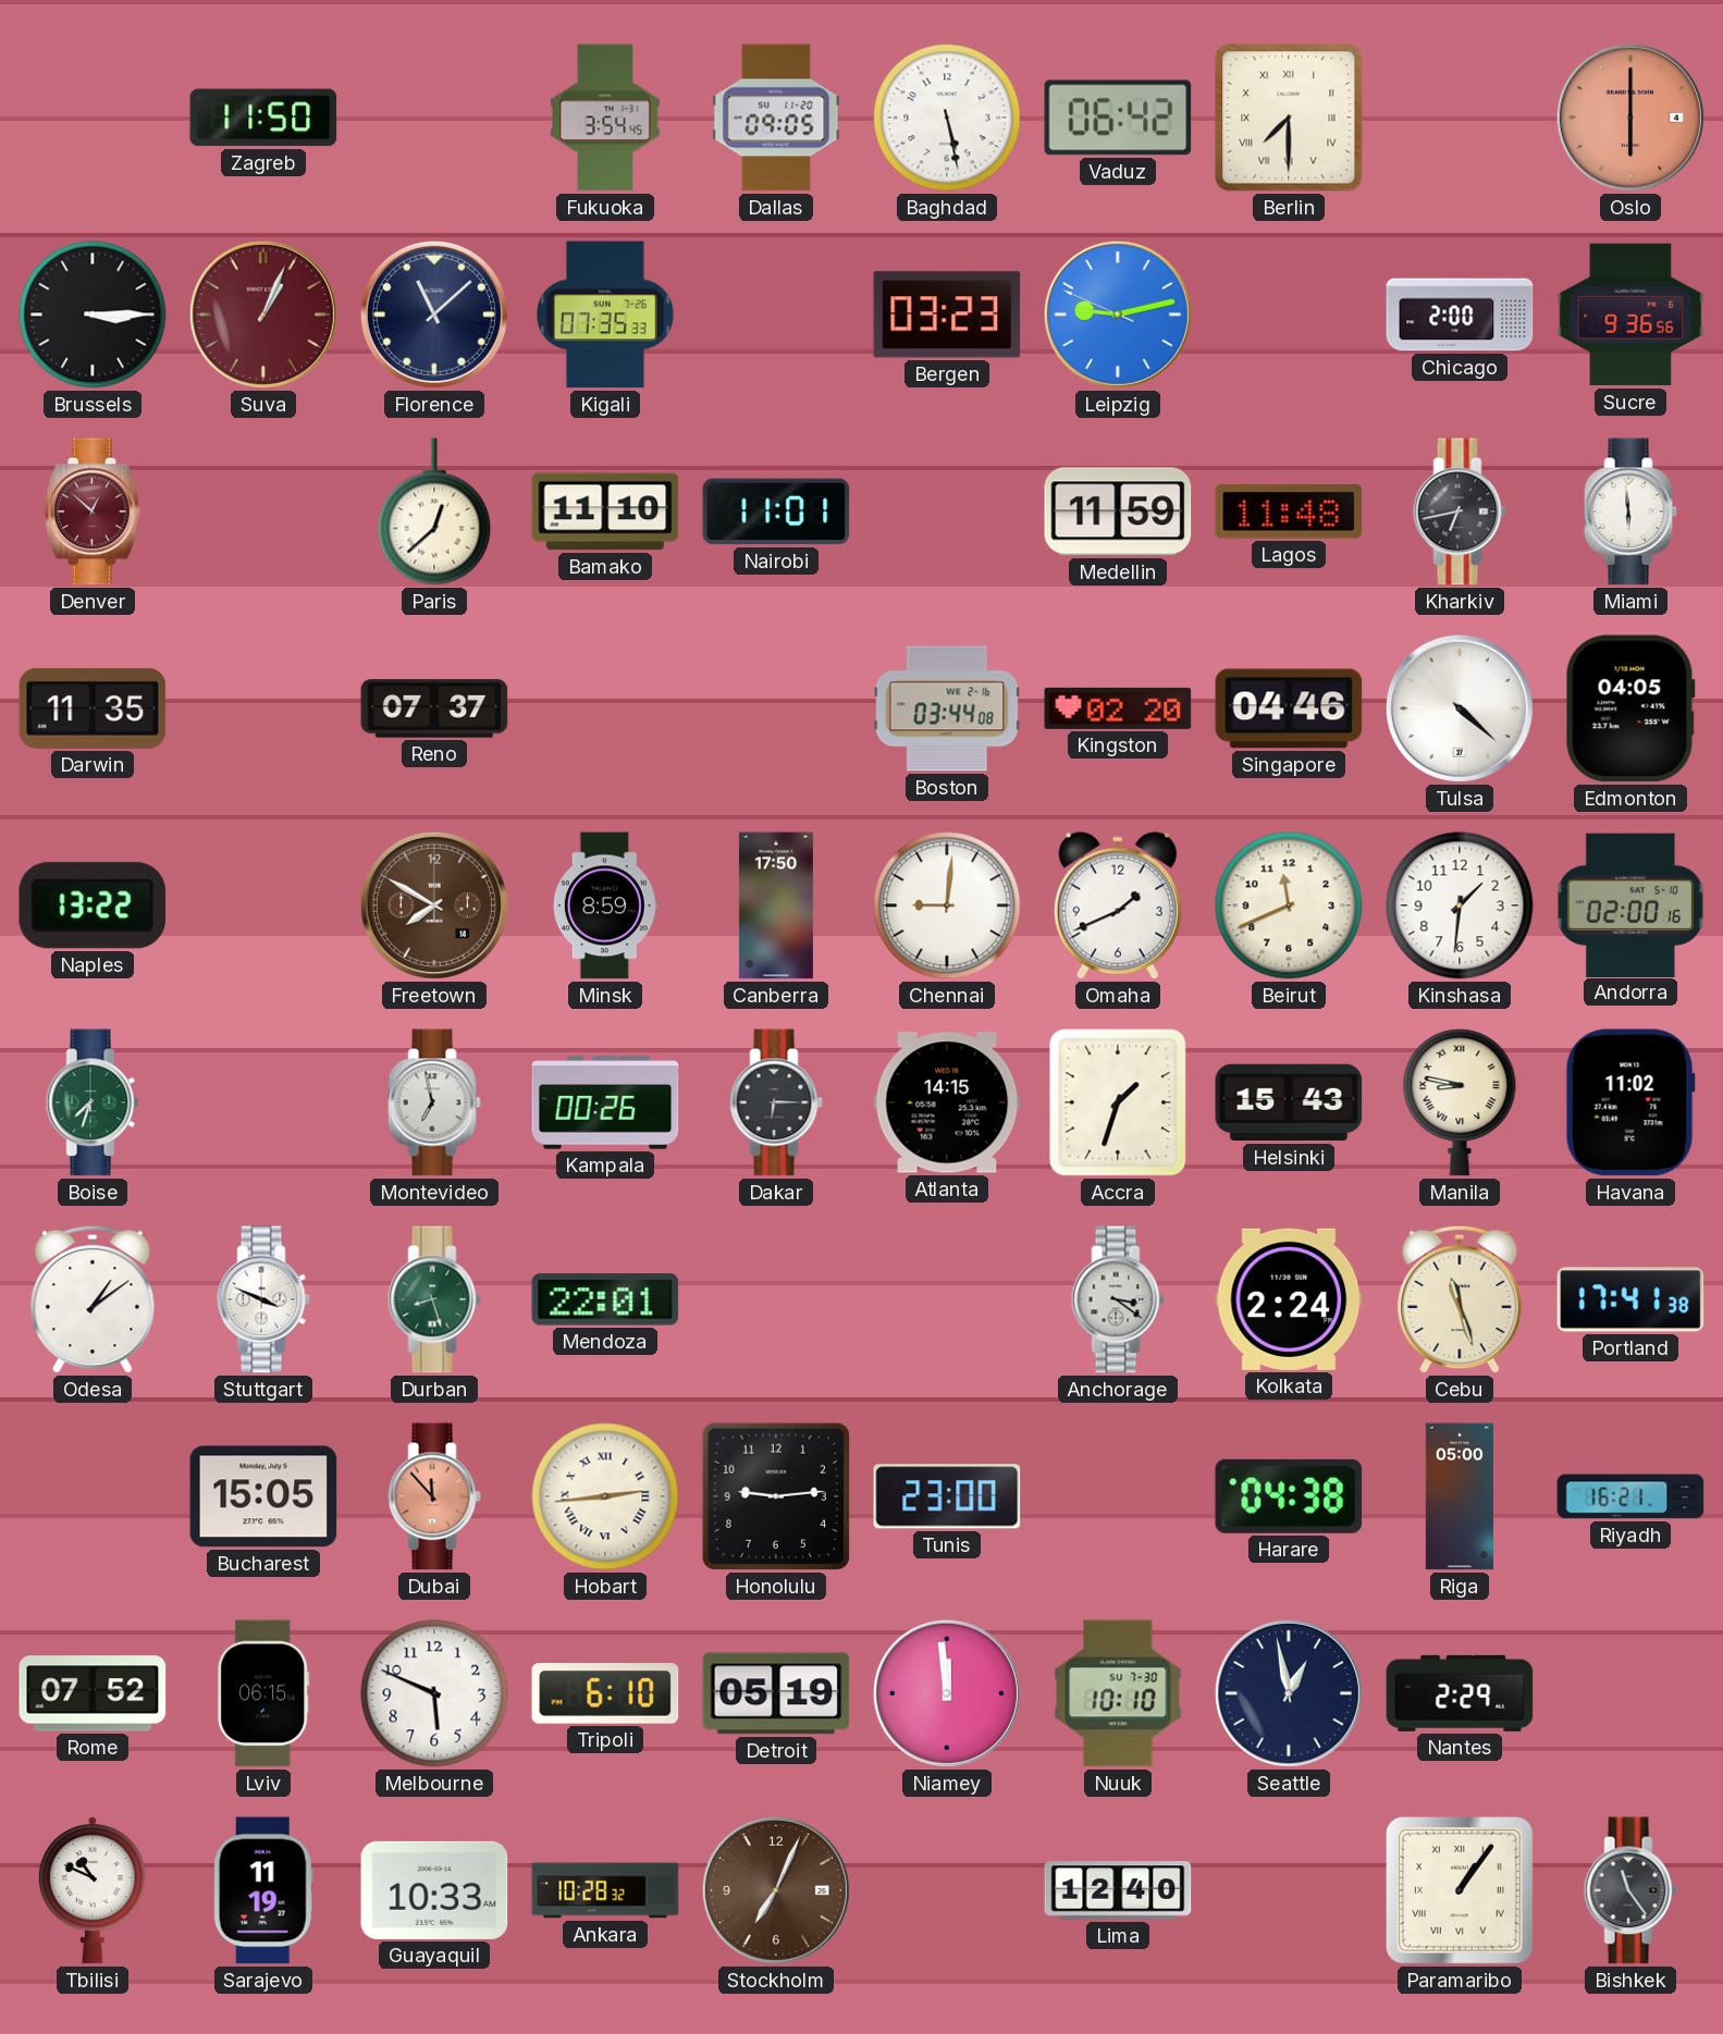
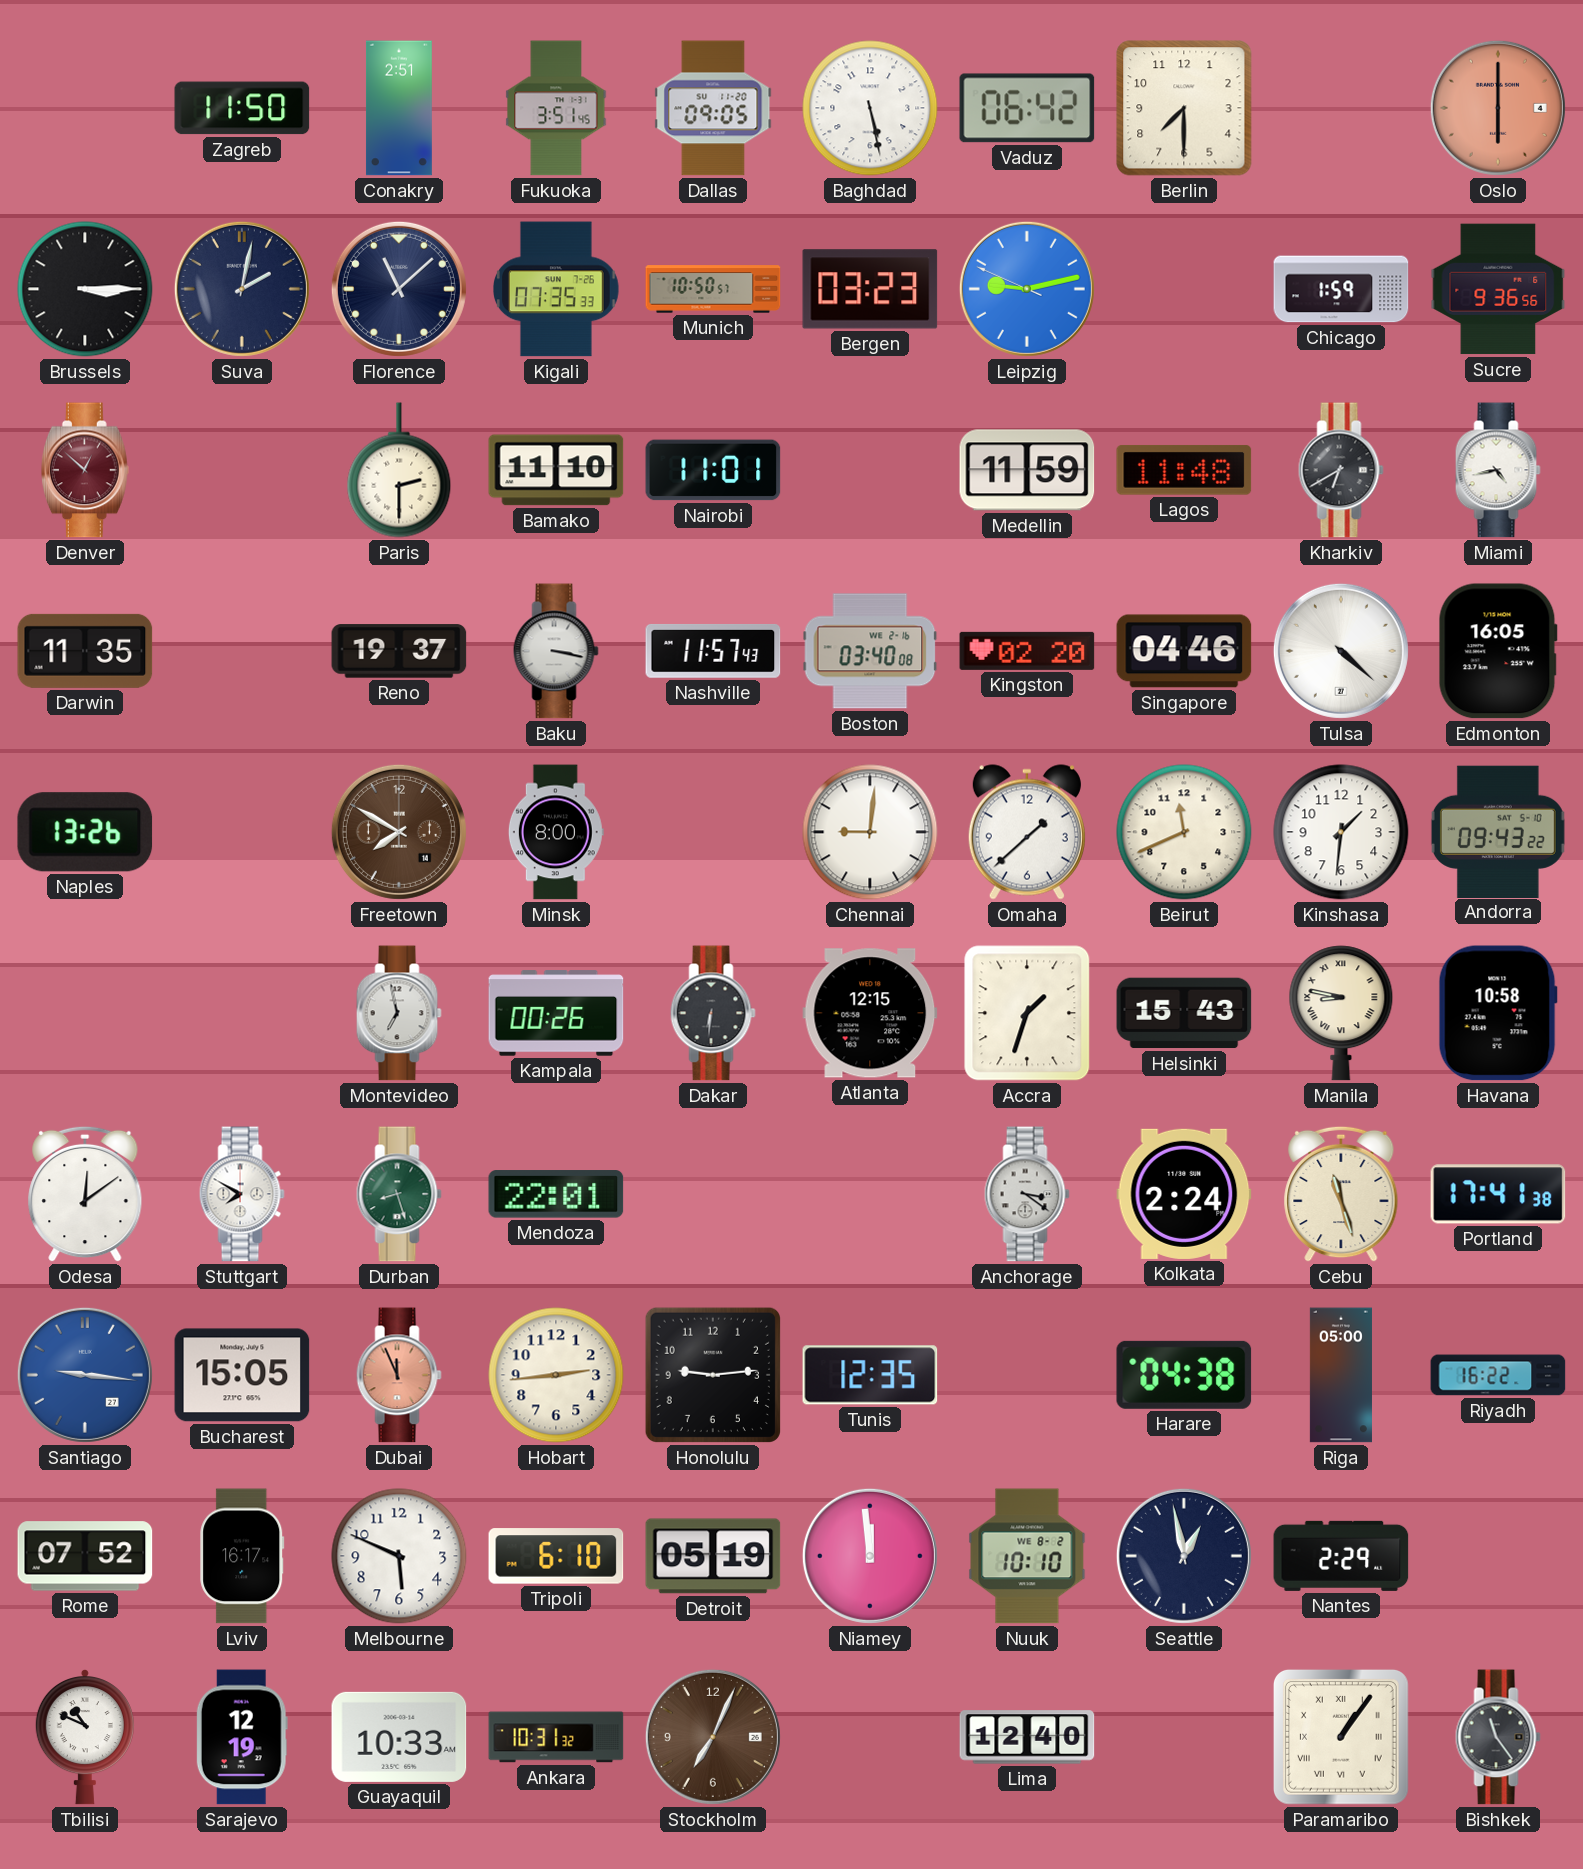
Conakry: none -> 2:51
Fukuoka: 3:54 -> 3:51
Berlin numerals: Roman -> Arabic
Suva: 1:04 -> 2:02
Suva dial: burgundy -> navy
Munich: none -> 10:50
Chicago: 2:00 -> 1:59
Paris: 12:38 -> 2:30
Kharkiv: 6:43 -> 6:40
Miami: 5:59 -> 4:43
Reno: 07:37 -> 19:37
Baku: none -> 3:17
Nashville: none -> 11:57
Boston: 03:44 -> 03:40
Edmonton: 04:05 -> 16:05
Naples: 13:22 -> 13:26
Minsk: 8:59 -> 8:00
Canberra: 17:50 -> none
Omaha: 1:41 -> 1:38
Andorra: 02:00 -> 09:43
Boise: 7:33 -> none
Dakar: 6:15 -> 6:31
Atlanta: 14:15 -> 12:15
Havana: 11:02 -> 10:58
Odesa: 1:09 -> 12:09
Stuttgart: 3:49 -> 7:50
Santiago: none -> 9:16
Dubai: 11:53 -> 11:56
Hobart numerals: Roman -> Arabic
Tunis: 23:00 -> 12:35
Riyadh: 16:21 -> 16:22
Lviv: 06:15 -> 16:17
Nuuk date: SU 7-30 -> WE 8-2
Sarajevo: 11:19 -> 12:19
Ankara: 10:28 -> 10:31
